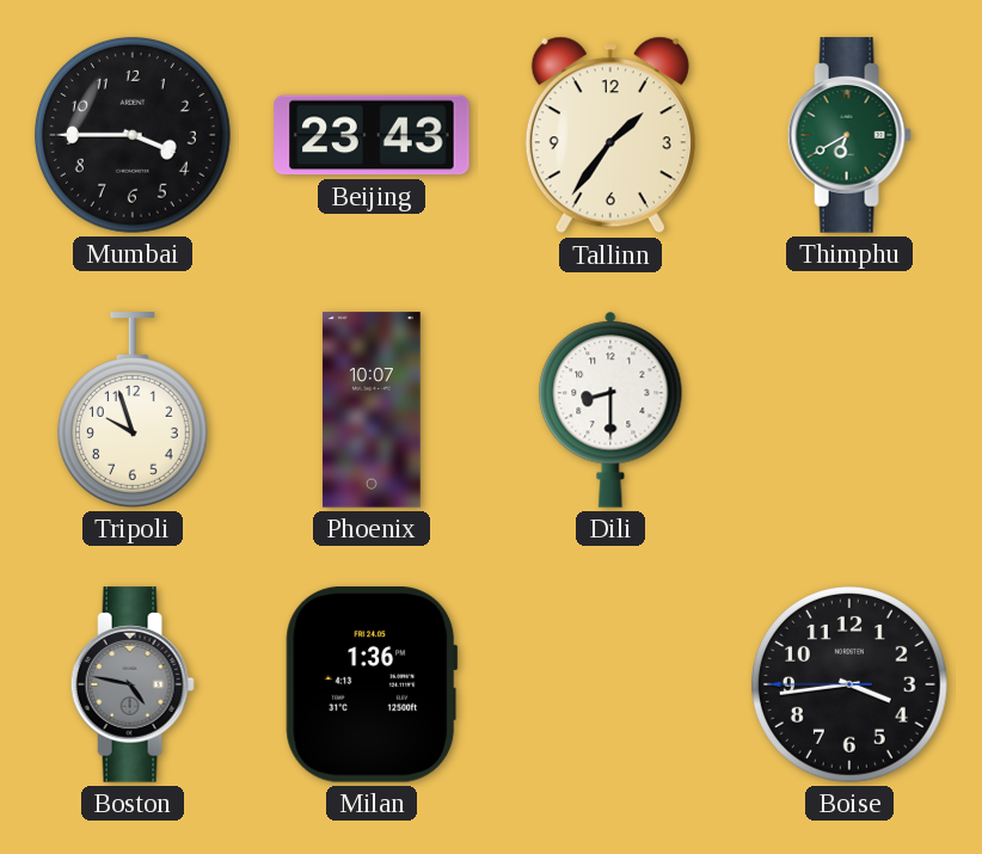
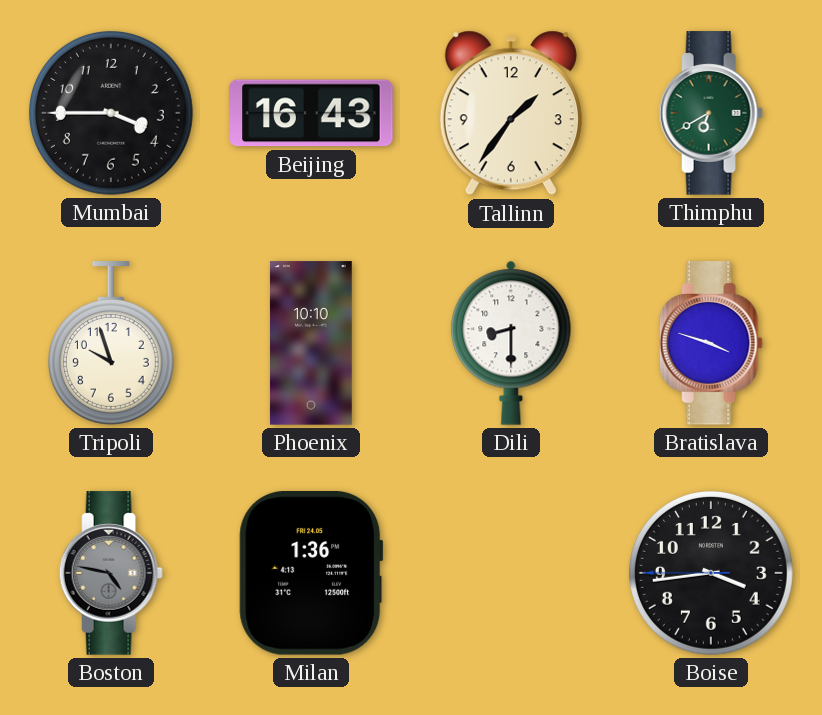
Beijing: 23:43 -> 16:43
Phoenix: 10:07 -> 10:10
Bratislava: none -> 3:48
